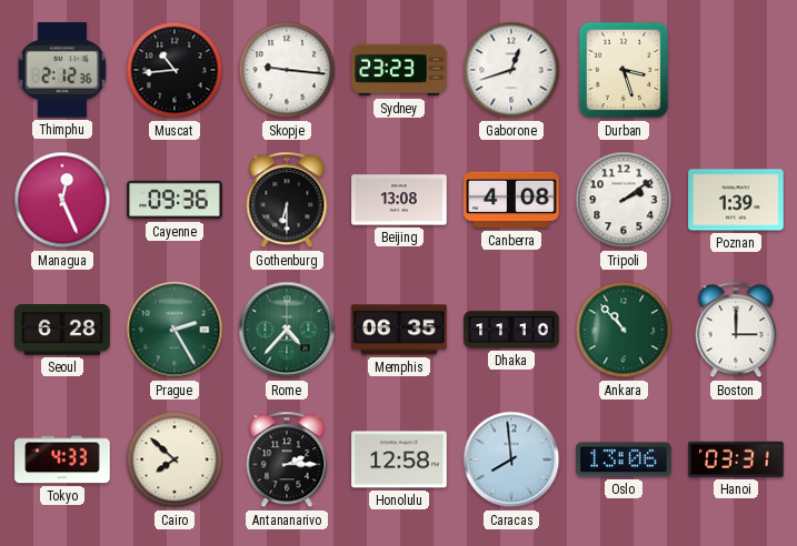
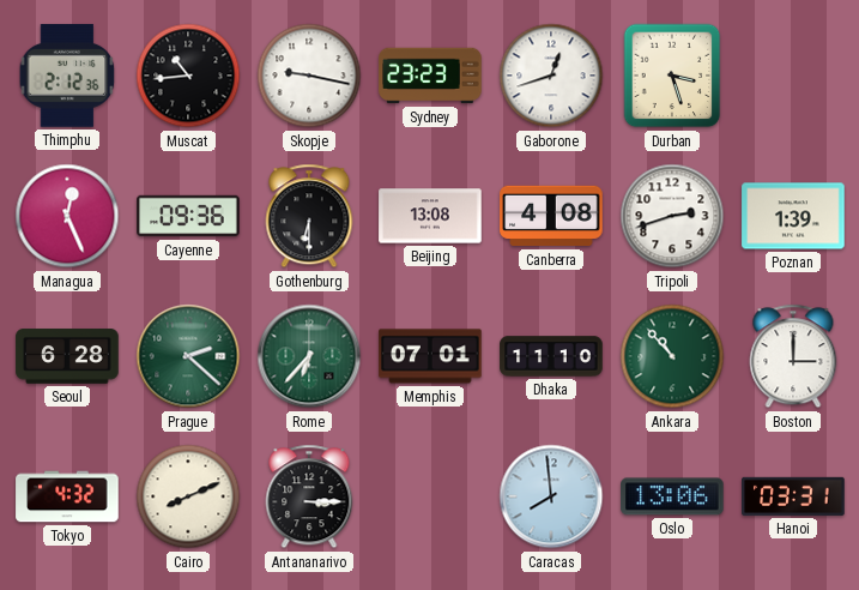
Skopje: 9:16 -> 9:17
Tripoli: 2:09 -> 2:42
Prague: 2:25 -> 2:22
Rome: 4:37 -> 6:37
Memphis: 06:35 -> 07:01
Tokyo: 4:33 -> 4:32
Cairo: 7:52 -> 8:11
Antananarivo: 2:15 -> 3:15
Honolulu: 12:58 -> none
